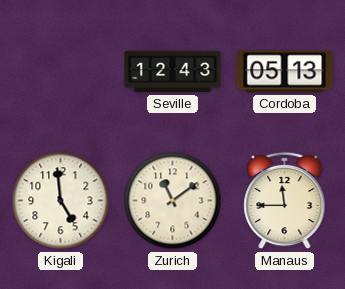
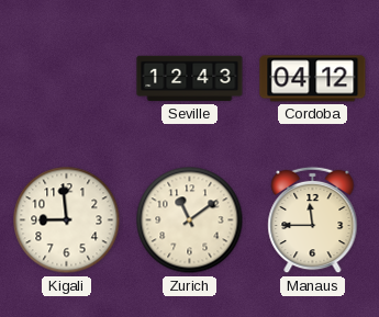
Cordoba: 05:13 -> 04:12
Kigali: 4:59 -> 8:59
